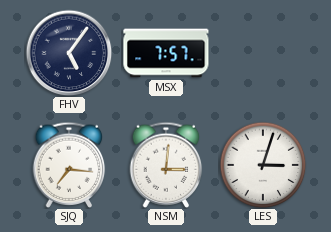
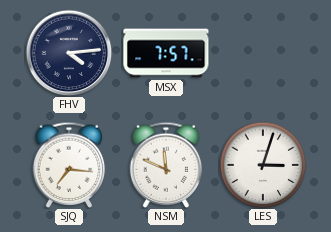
FHV: 5:06 -> 4:14
NSM: 3:01 -> 11:49
